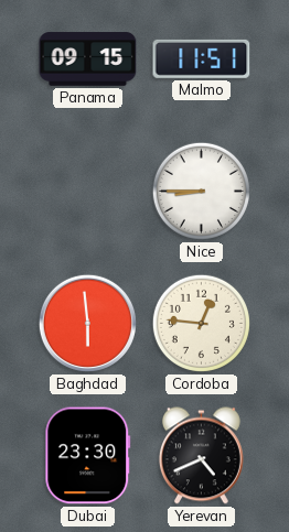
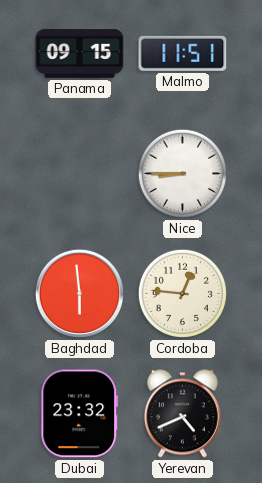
Dubai: 23:30 -> 23:32
